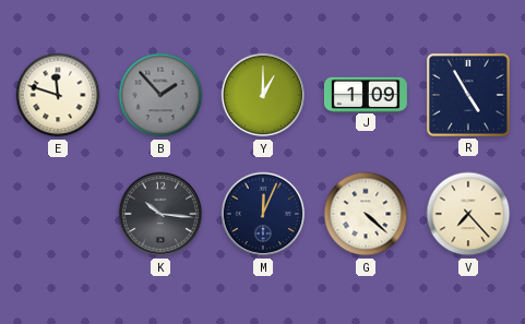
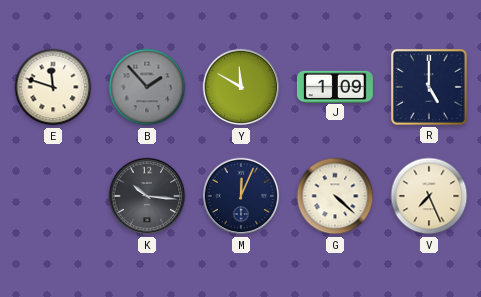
Y: 1:00 -> 11:50
R: 4:55 -> 5:00
V: 7:23 -> 7:26
